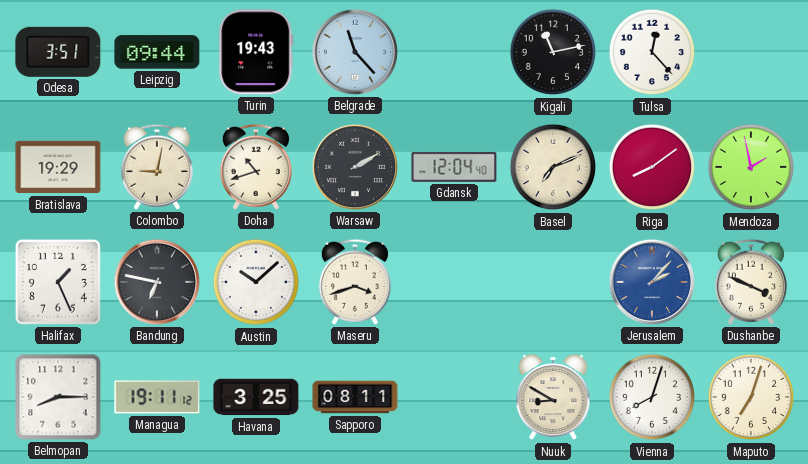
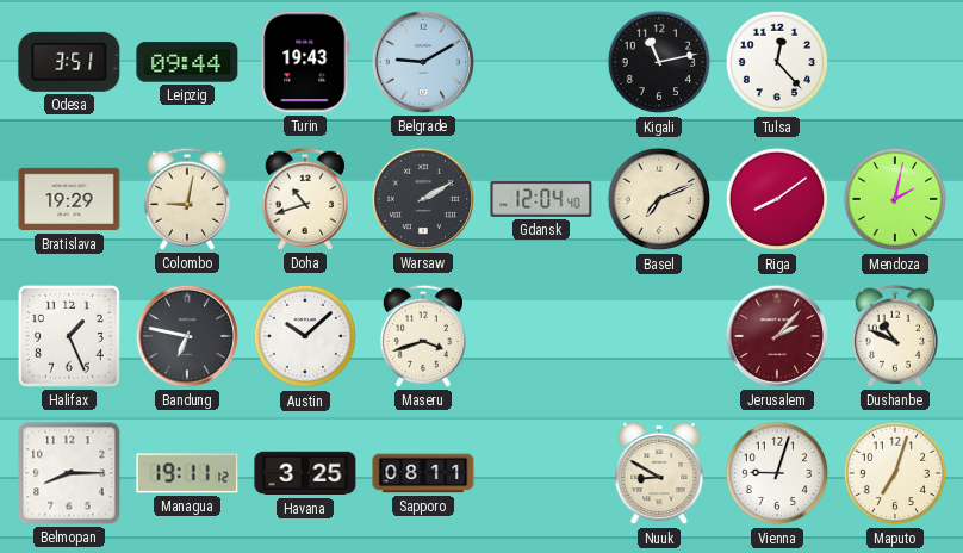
Belgrade: 11:23 -> 9:10
Mendoza: 1:58 -> 2:02
Jerusalem dial: blue -> burgundy
Dushanbe: 3:49 -> 10:49
Vienna: 8:03 -> 9:03
